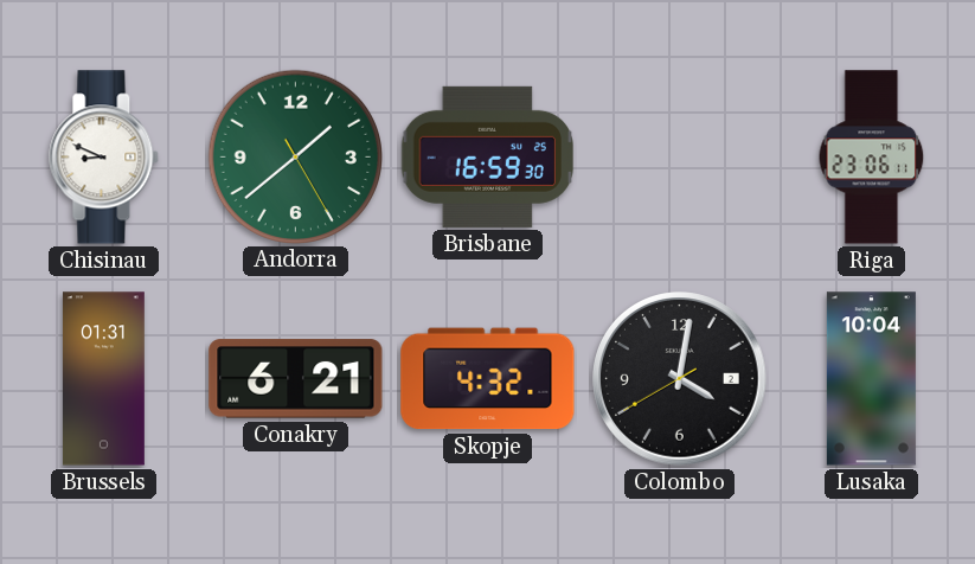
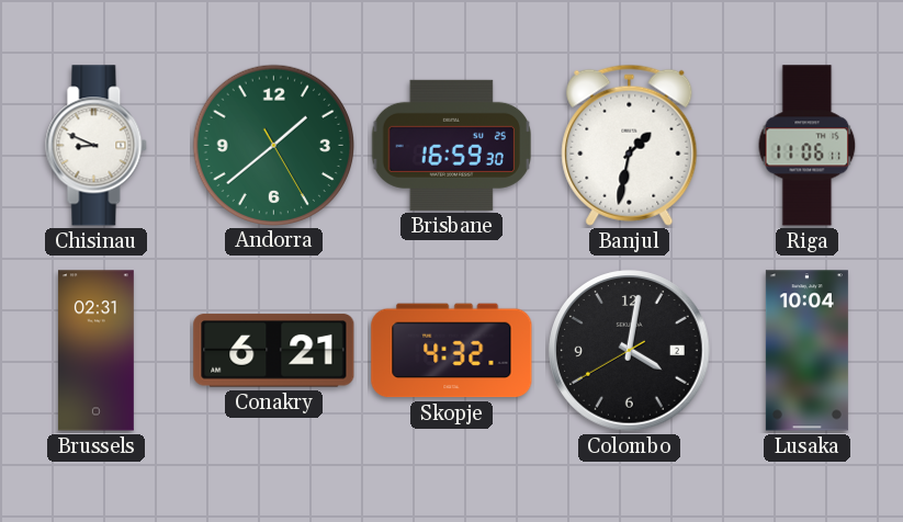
Banjul: none -> 1:32
Riga: 23:06 -> 11:06
Brussels: 01:31 -> 02:31
